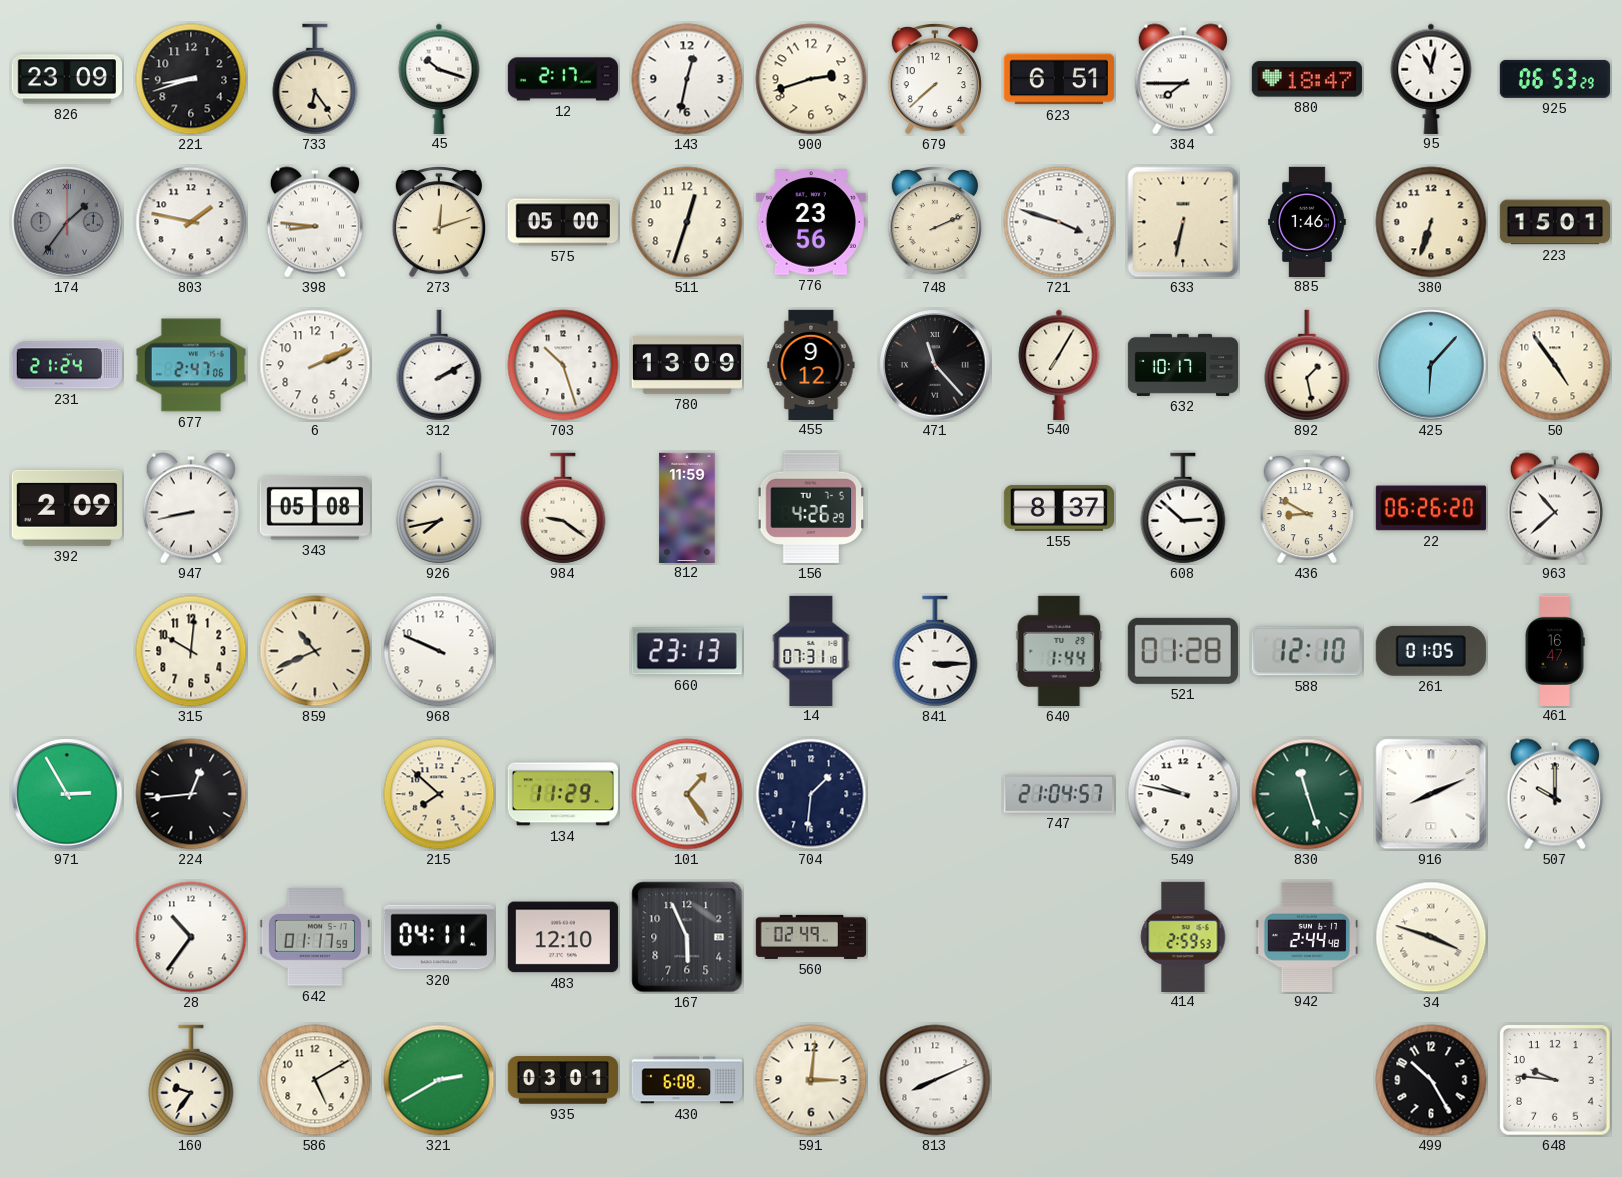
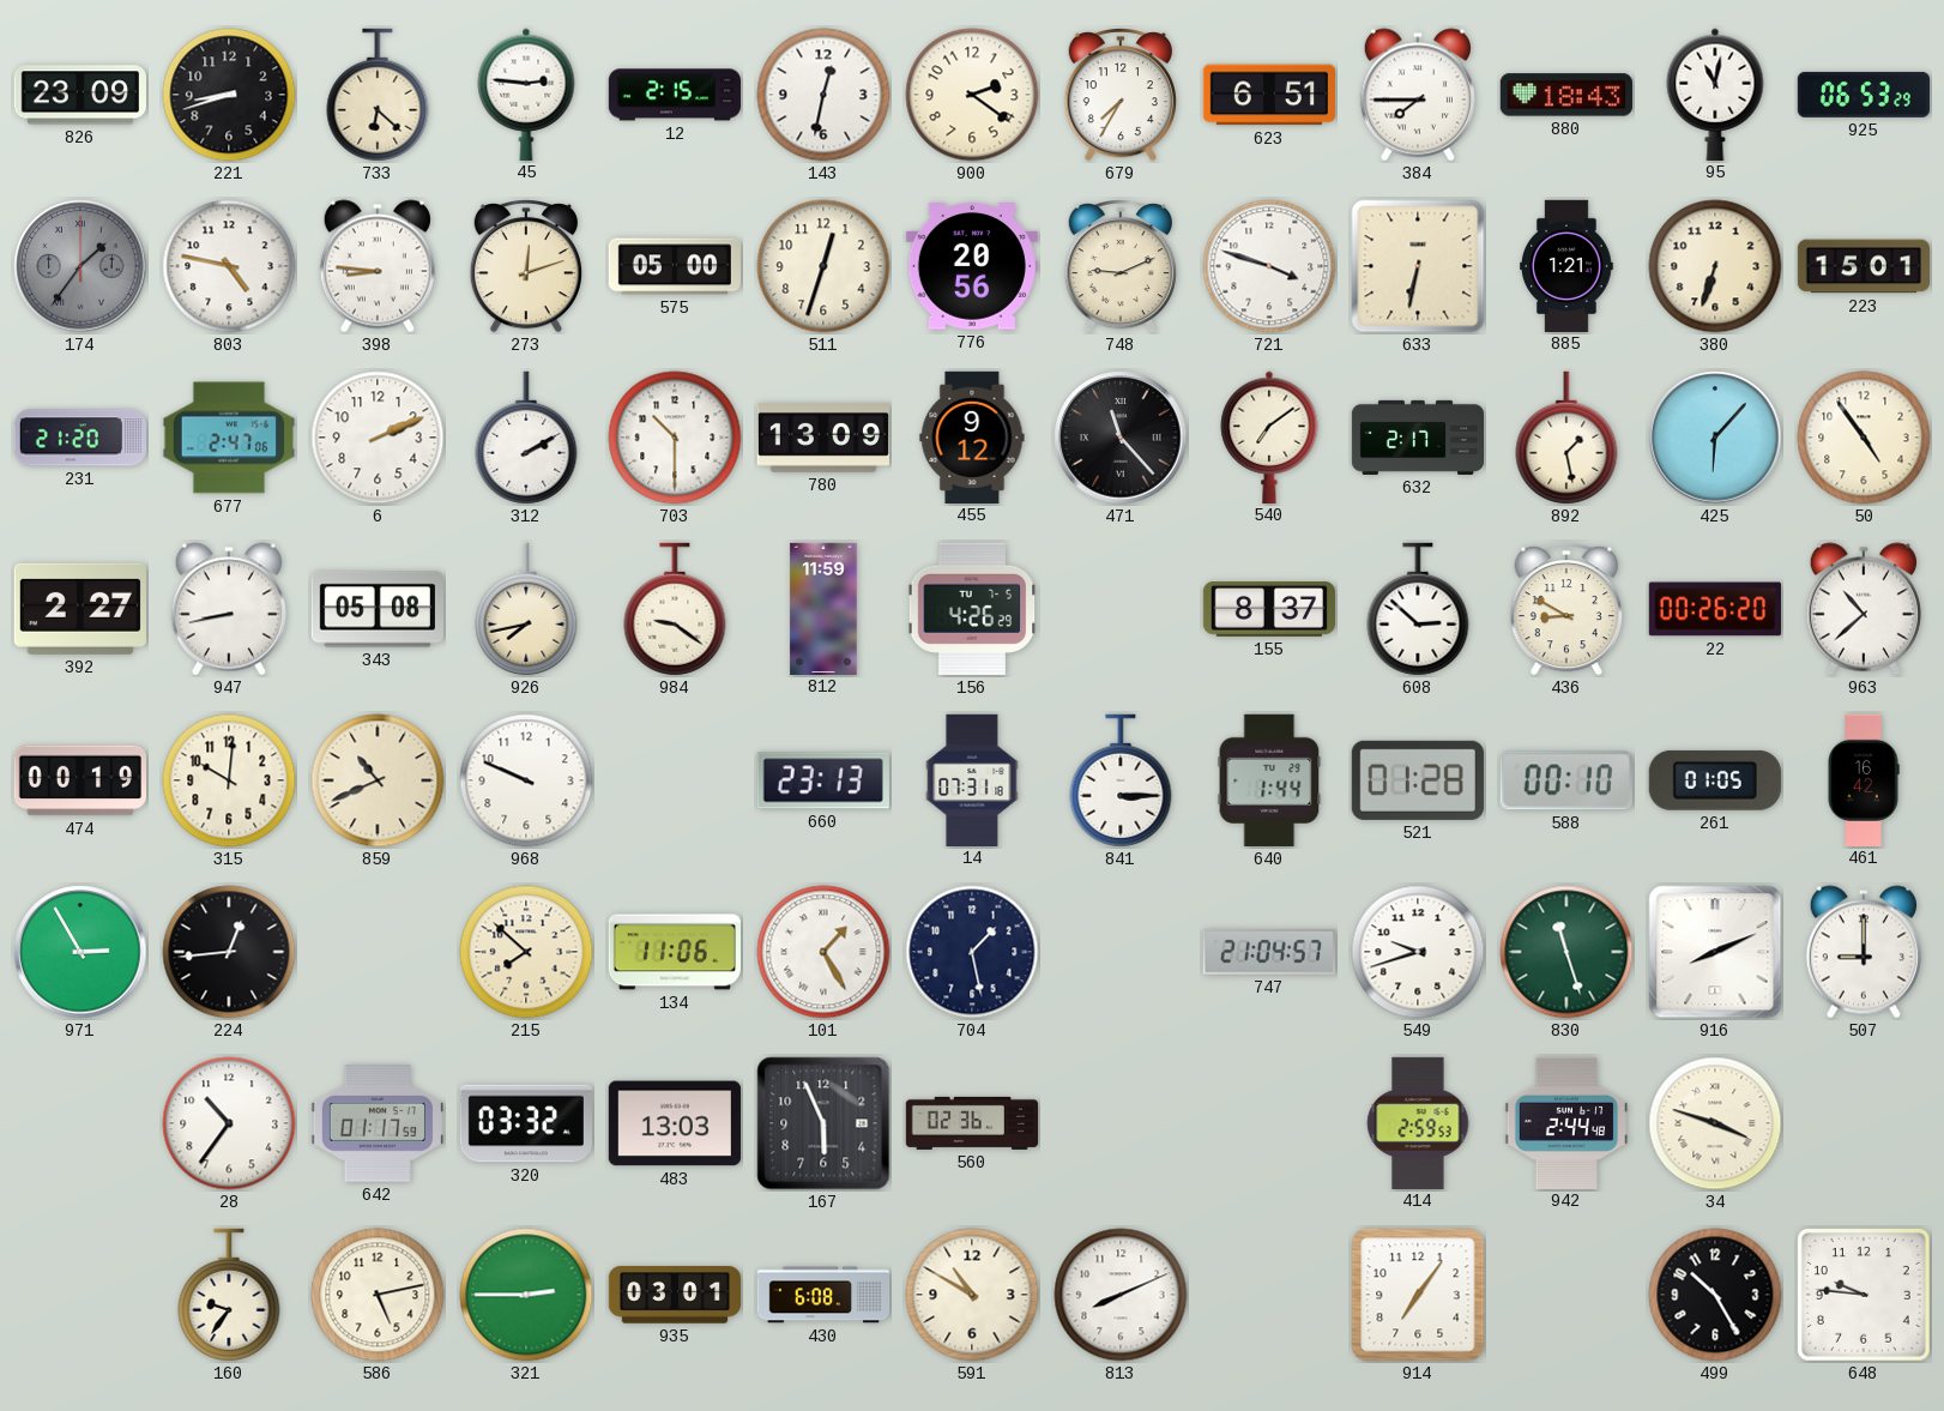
733: 6:24 -> 6:22
45: 10:18 -> 2:46
12: 2:17 -> 2:15
900: 2:42 -> 2:21
679: 7:38 -> 7:35
880: 18:47 -> 18:43
803: 1:47 -> 4:47
776: 23:56 -> 20:56
748: 2:11 -> 9:11
885: 1:46 -> 1:21
231: 21:24 -> 21:20
703: 10:27 -> 10:30
540: 7:05 -> 7:09
632: 10:17 -> 2:17
392: 2:09 -> 2:27
22: 06:26 -> 00:26
474: none -> 00:19
588: 12:10 -> 00:10
461: 16:47 -> 16:42
134: 11:29 -> 11:06
101: 1:24 -> 1:25
704: 1:31 -> 1:28
549: 9:47 -> 9:42
507: 10:00 -> 9:00
320: 04:11 -> 03:32
483: 12:10 -> 13:03
560: 02:49 -> 02:36
586: 5:10 -> 5:13
321: 2:40 -> 2:45
591: 3:01 -> 10:50
914: none -> 7:06
